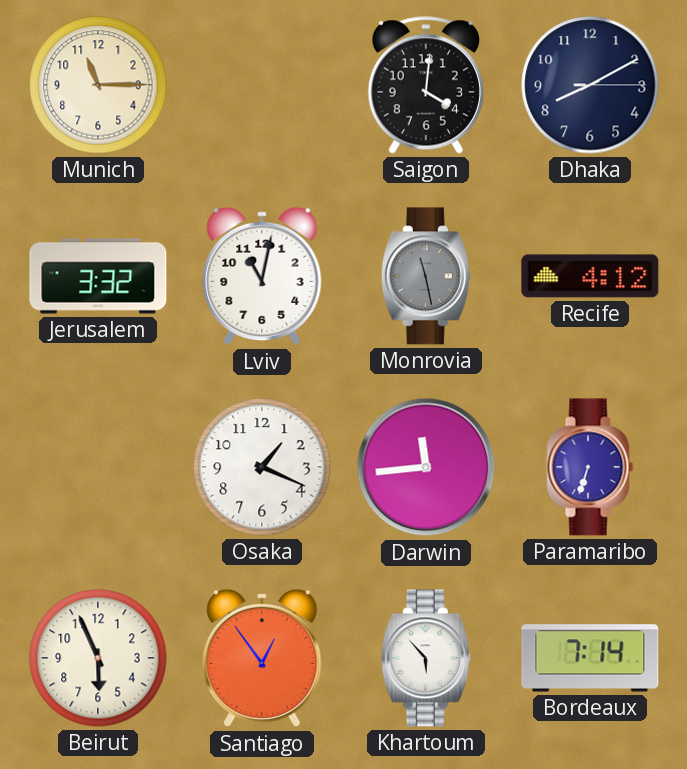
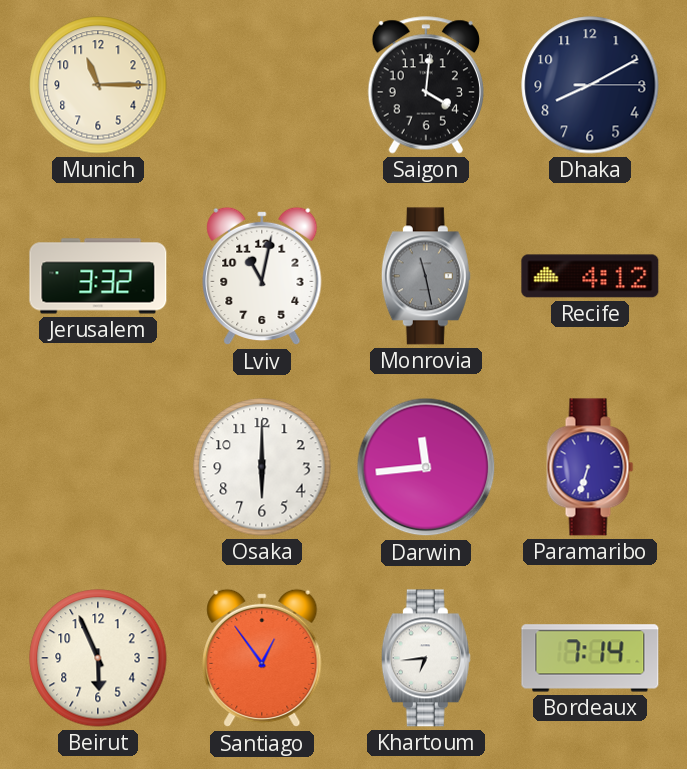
Osaka: 1:19 -> 6:00
Khartoum: 5:53 -> 6:44
